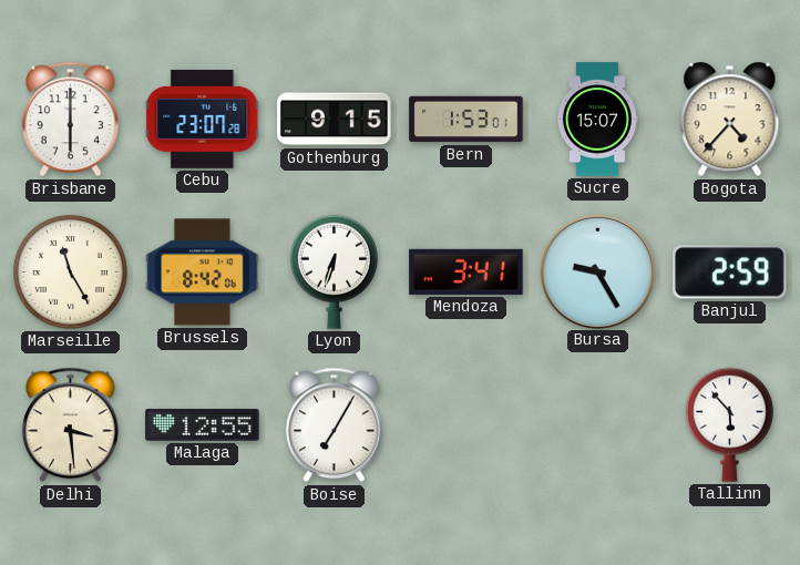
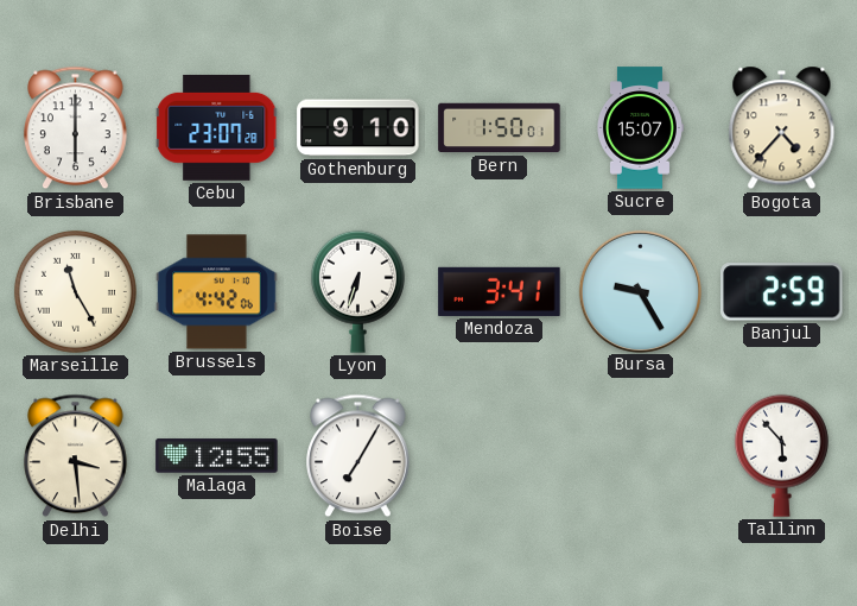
Gothenburg: 9:15 -> 9:10
Bern: 1:53 -> 1:50
Brussels: 8:42 -> 4:42
